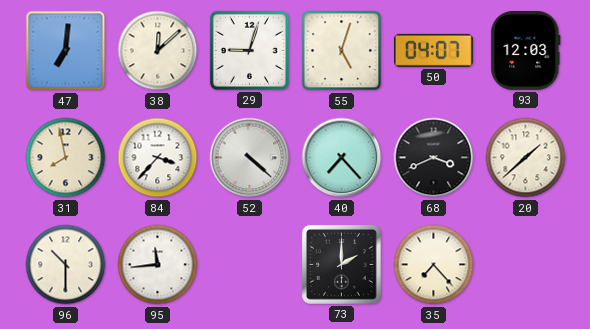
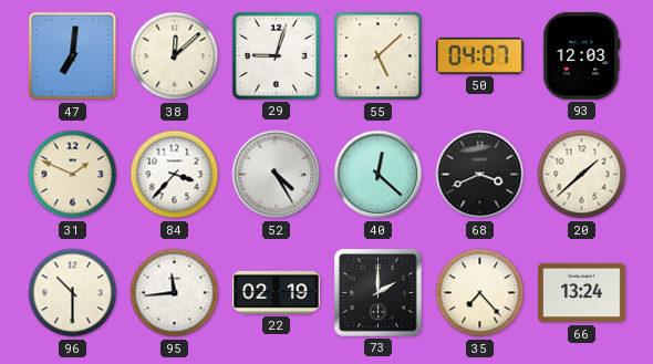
55: 5:03 -> 5:08
31: 7:58 -> 1:49
52: 4:22 -> 4:25
40: 7:23 -> 12:22
22: none -> 02:19
66: none -> 13:24
